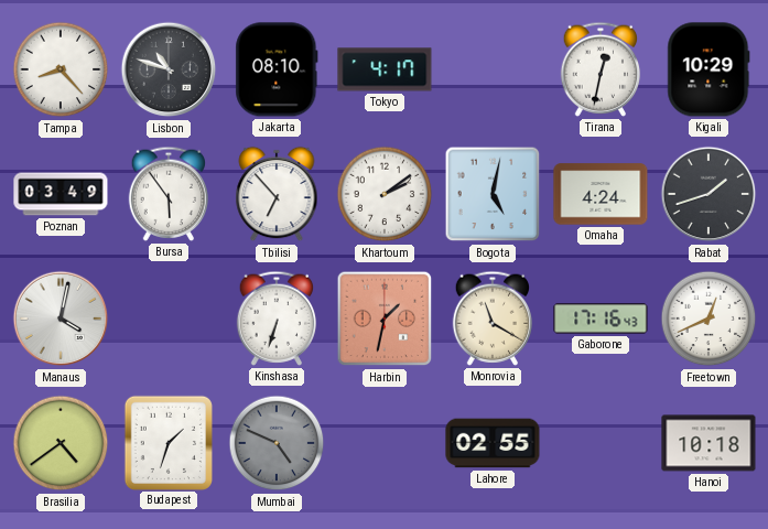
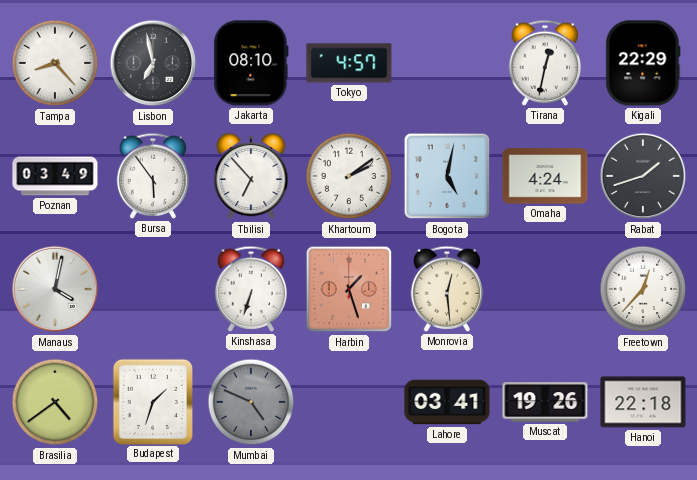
Lisbon: 10:48 -> 6:58
Tokyo: 4:17 -> 4:57
Kigali: 10:29 -> 22:29
Harbin: 1:32 -> 1:27
Monrovia: 11:20 -> 12:29
Gaborone: 17:16 -> none
Freetown: 12:41 -> 12:37
Lahore: 02:55 -> 03:41
Muscat: none -> 19:26
Hanoi: 10:18 -> 22:18
